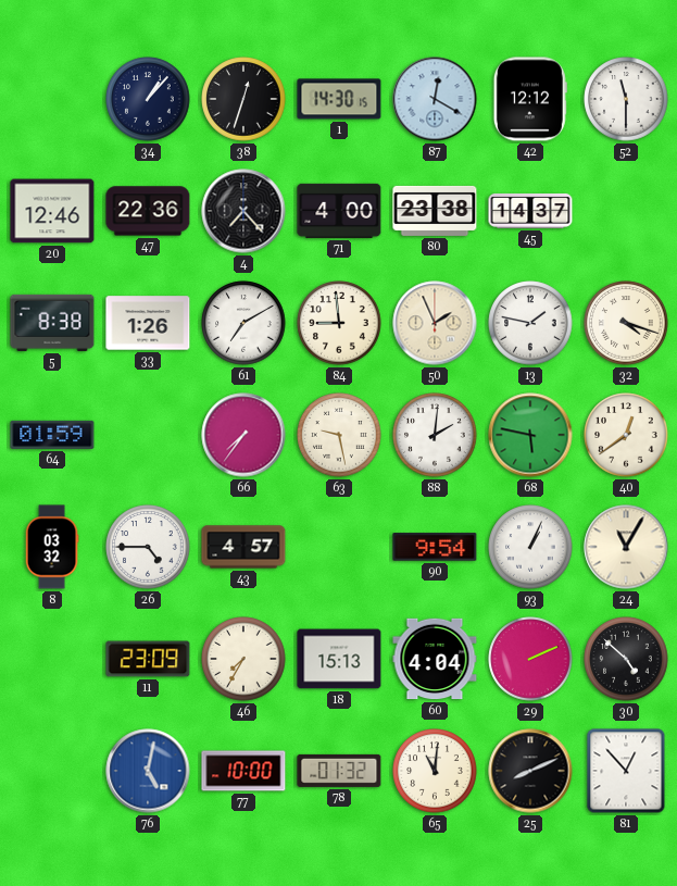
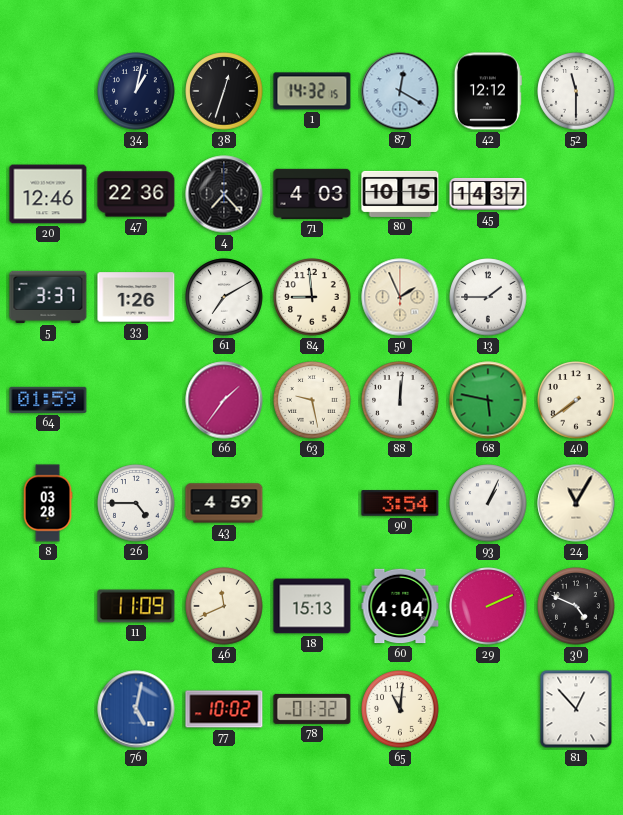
34: 1:07 -> 1:02
1: 14:30 -> 14:32
71: 4:00 -> 4:03
80: 23:38 -> 10:15
5: 8:38 -> 3:37
13: 1:47 -> 1:45
32: 4:18 -> none
66: 7:36 -> 1:36
88: 2:01 -> 12:01
40: 12:39 -> 7:39
8: 03:32 -> 03:28
43: 4:57 -> 4:59
90: 9:54 -> 3:54
11: 23:09 -> 11:09
46: 7:35 -> 11:41
30: 4:52 -> 4:49
77: 10:00 -> 10:02
25: 8:11 -> none
